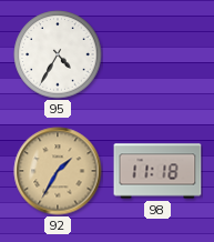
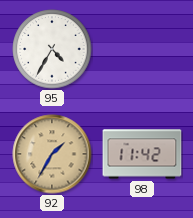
98: 11:18 -> 11:42
